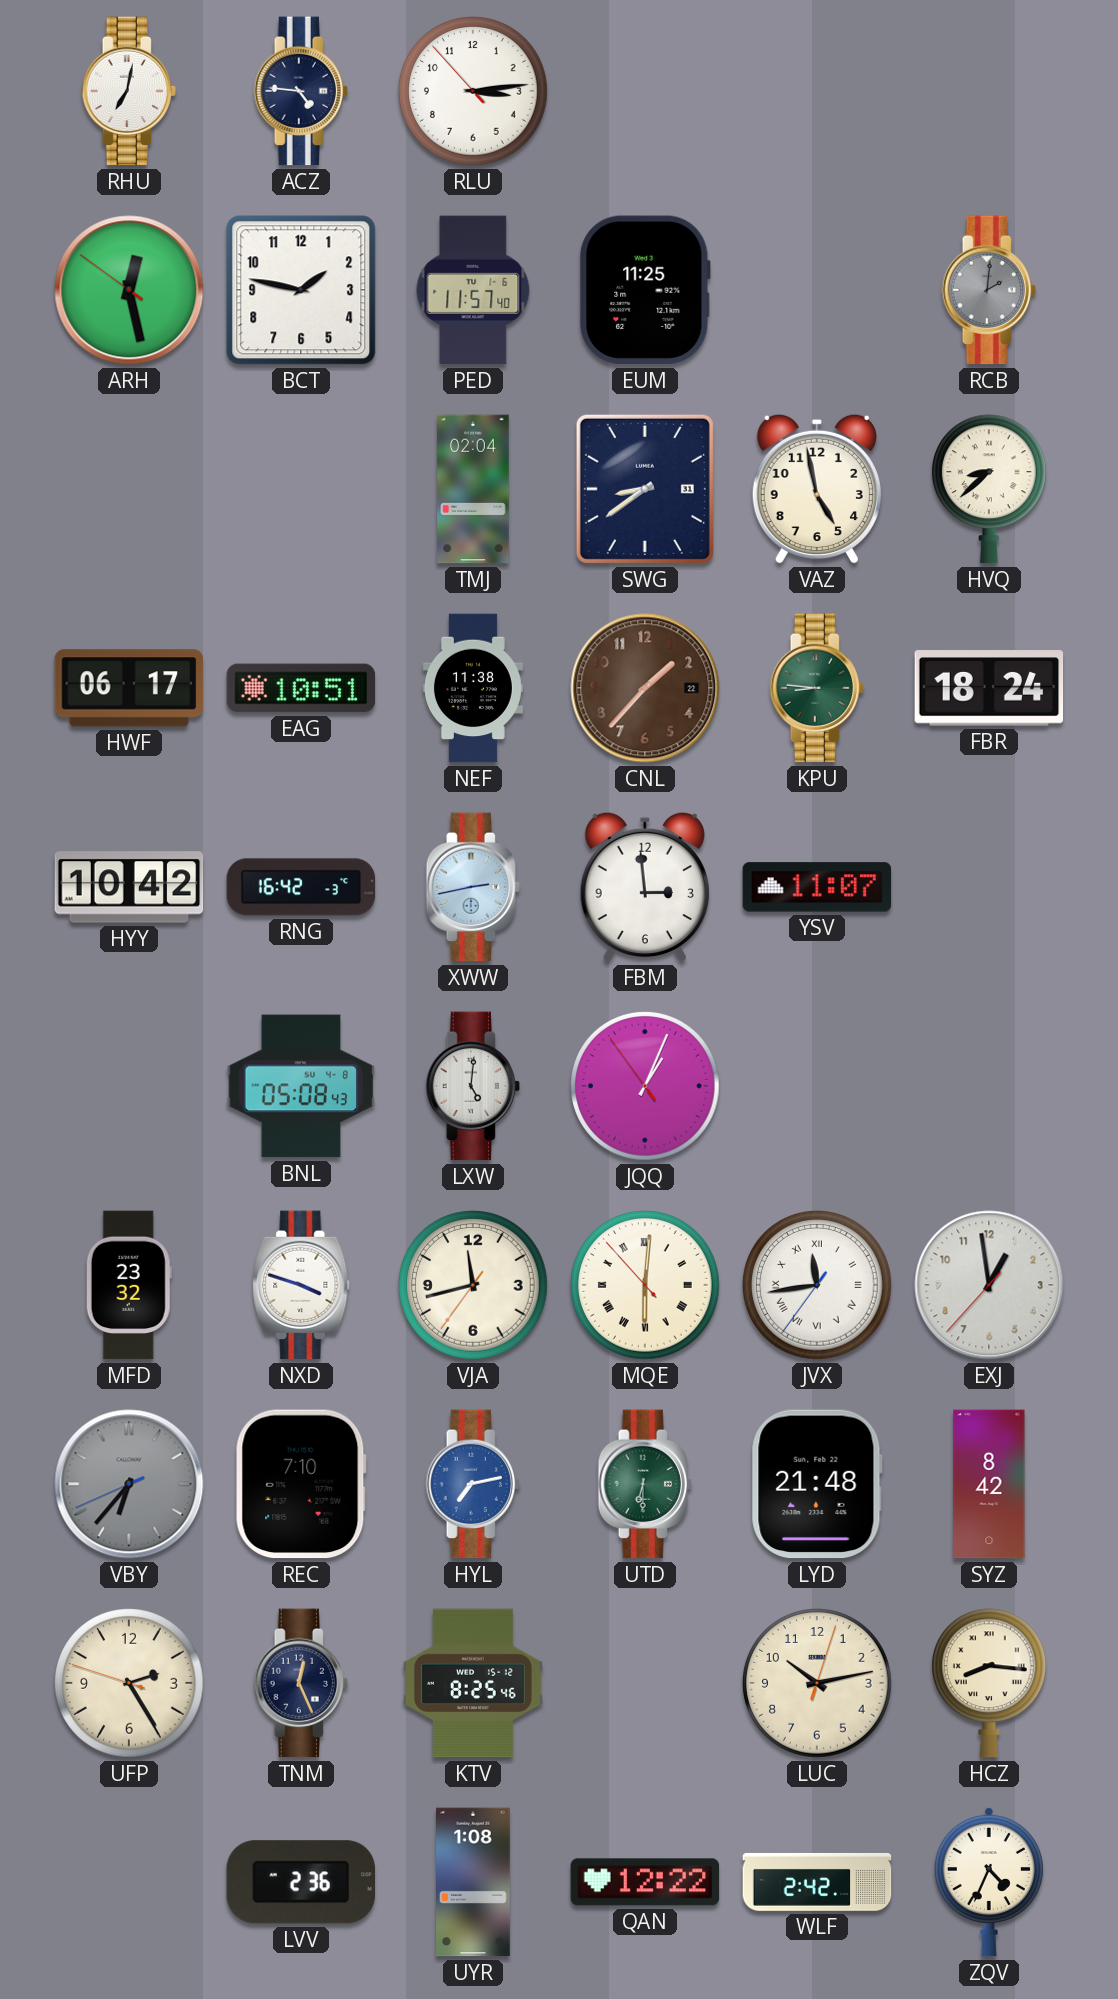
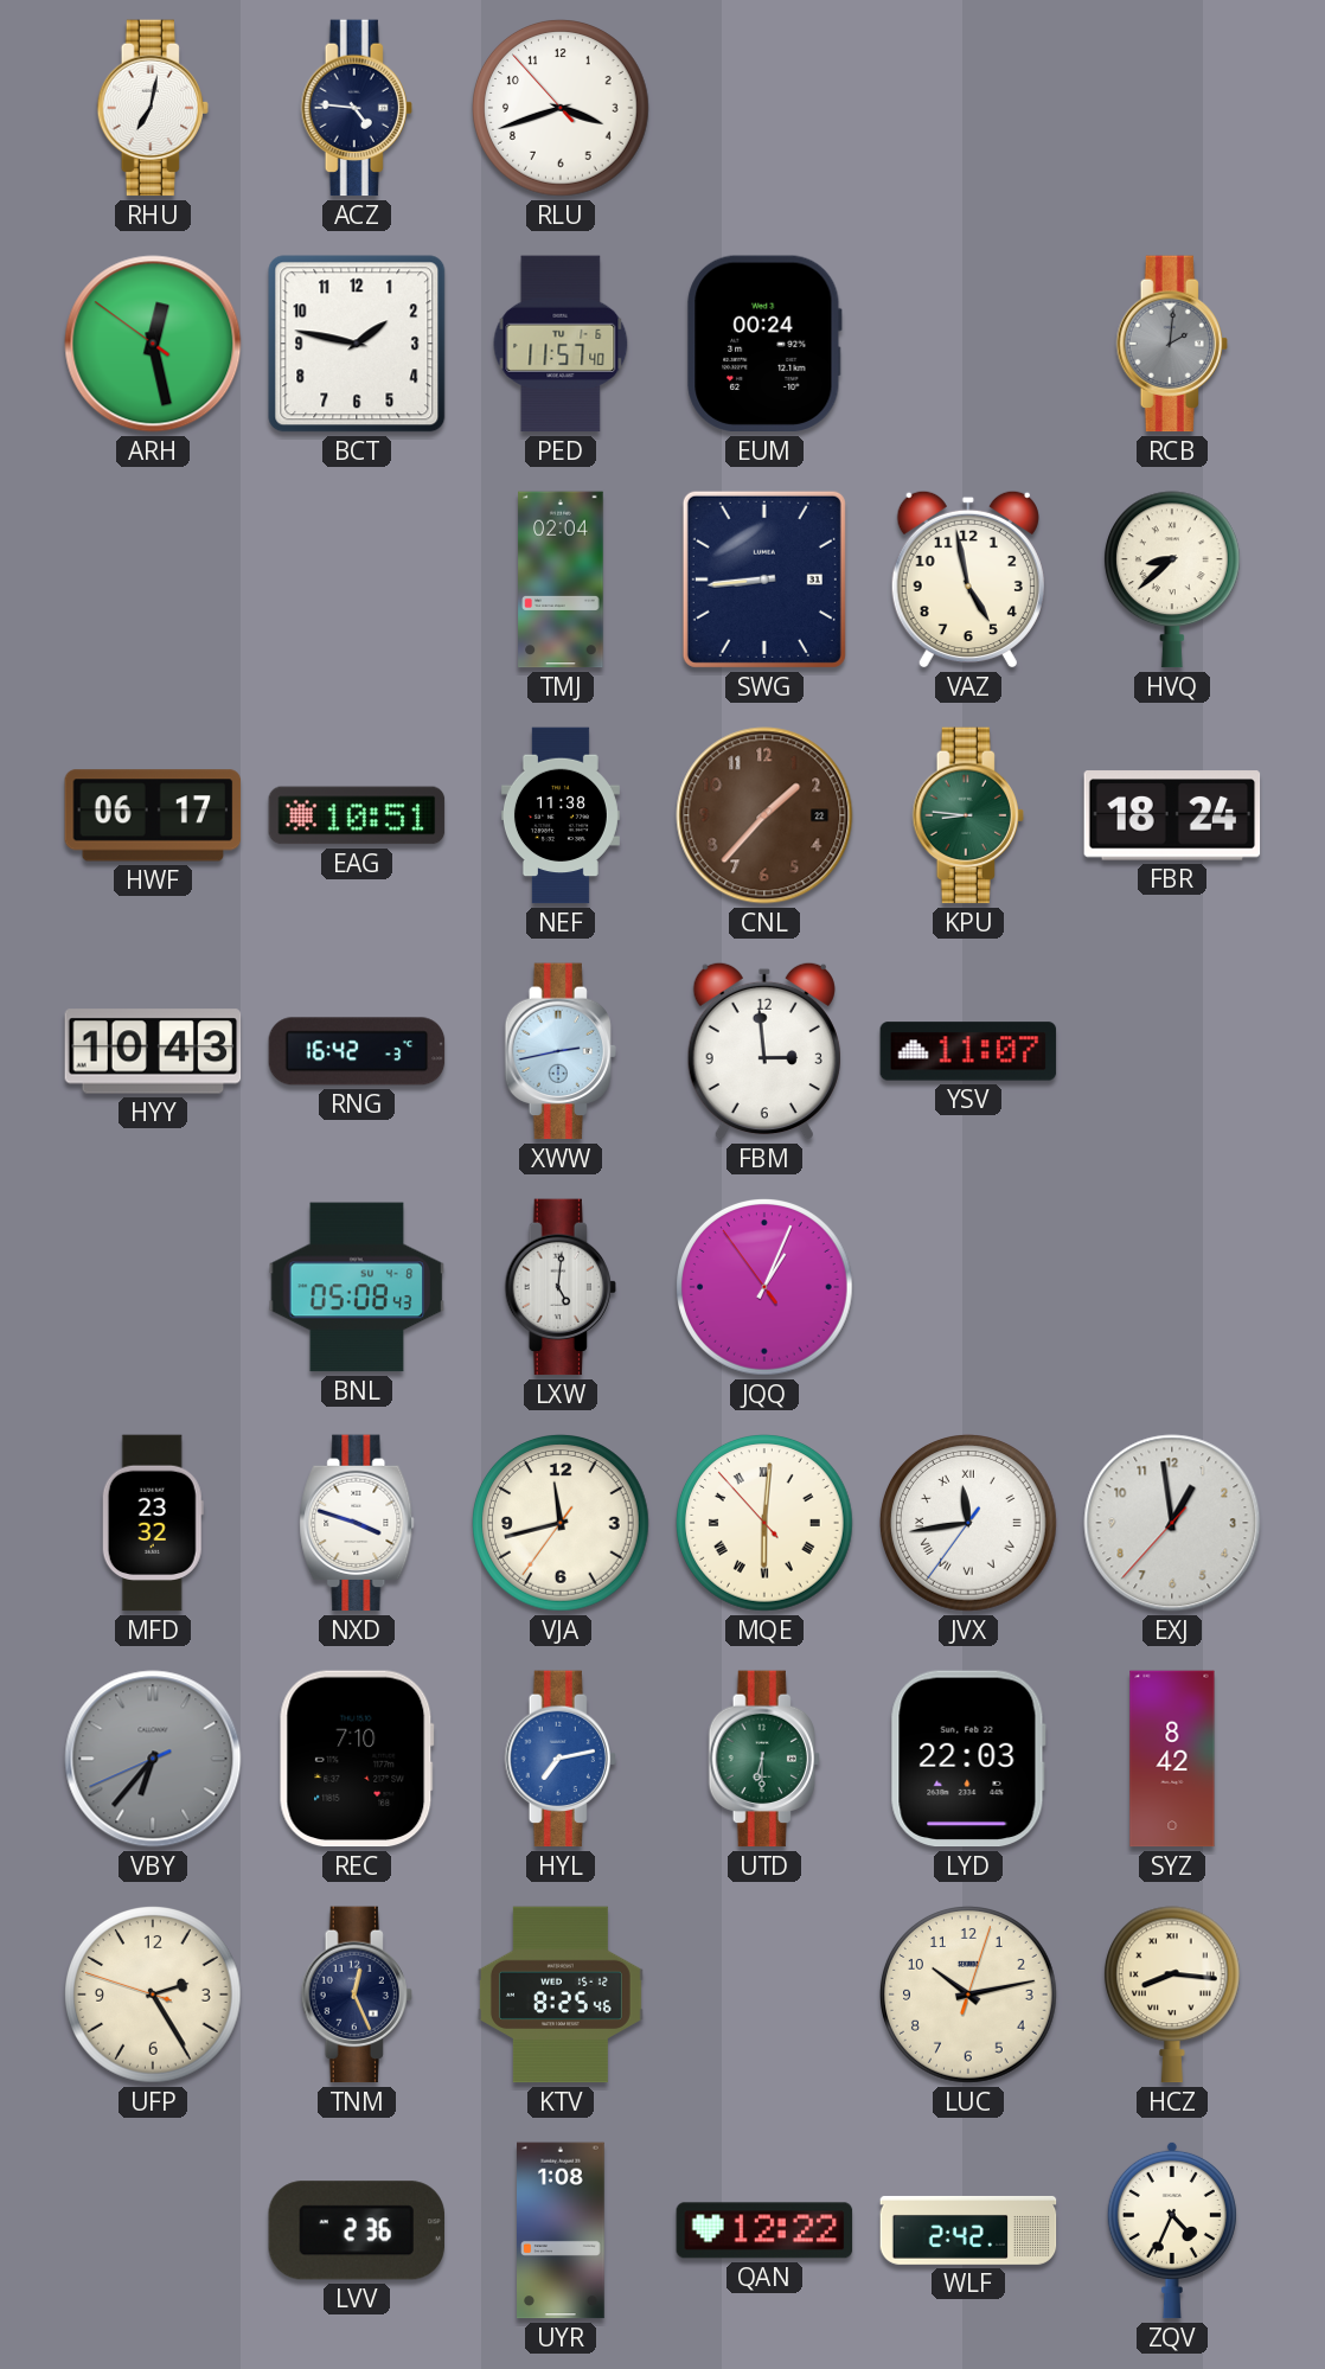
RLU: 3:13 -> 3:41
EUM: 11:25 -> 00:24
SWG: 8:39 -> 8:44
HYY: 10:42 -> 10:43
LYD: 21:48 -> 22:03
